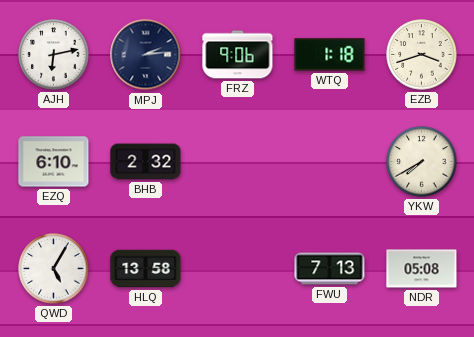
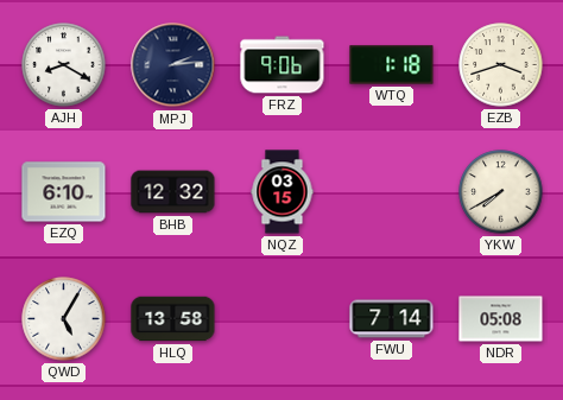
AJH: 6:13 -> 8:20
BHB: 2:32 -> 12:32
NQZ: none -> 03:15
FWU: 7:13 -> 7:14
